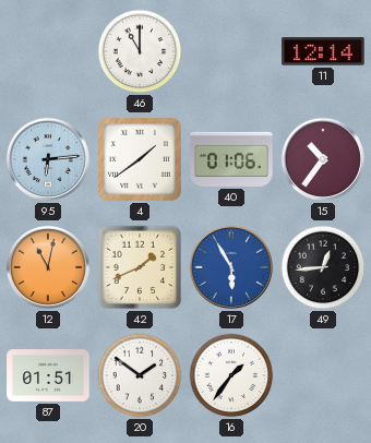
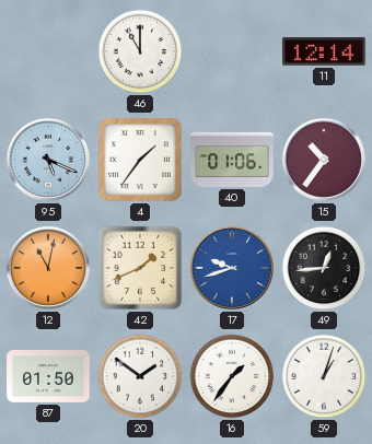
95: 6:14 -> 5:19
4: 1:39 -> 1:36
17: 5:55 -> 9:42
87: 01:51 -> 01:50
59: none -> 1:03
